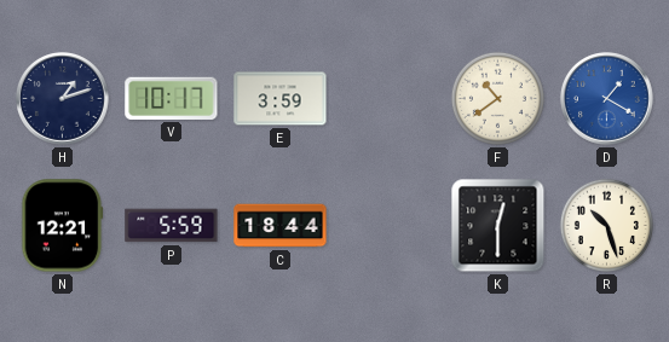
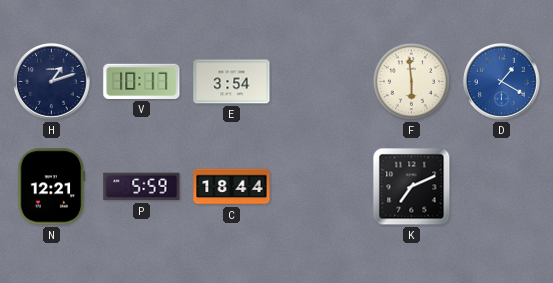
E: 3:59 -> 3:54
F: 10:39 -> 5:59
K: 12:30 -> 7:11
R: 10:27 -> none
